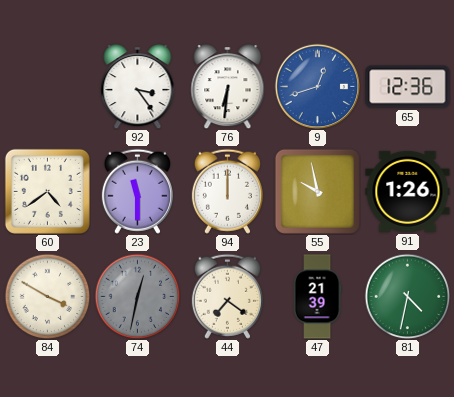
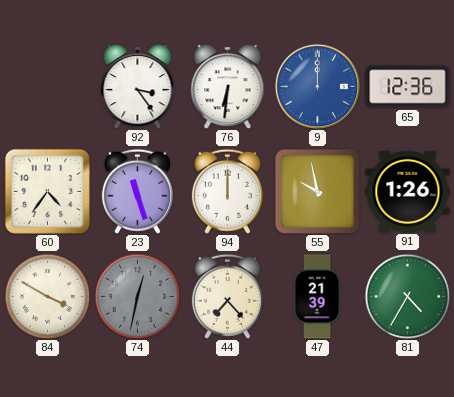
9: 12:42 -> 12:00
60: 4:39 -> 4:36
23: 11:30 -> 11:27
44: 7:21 -> 7:23
81: 4:32 -> 4:35
